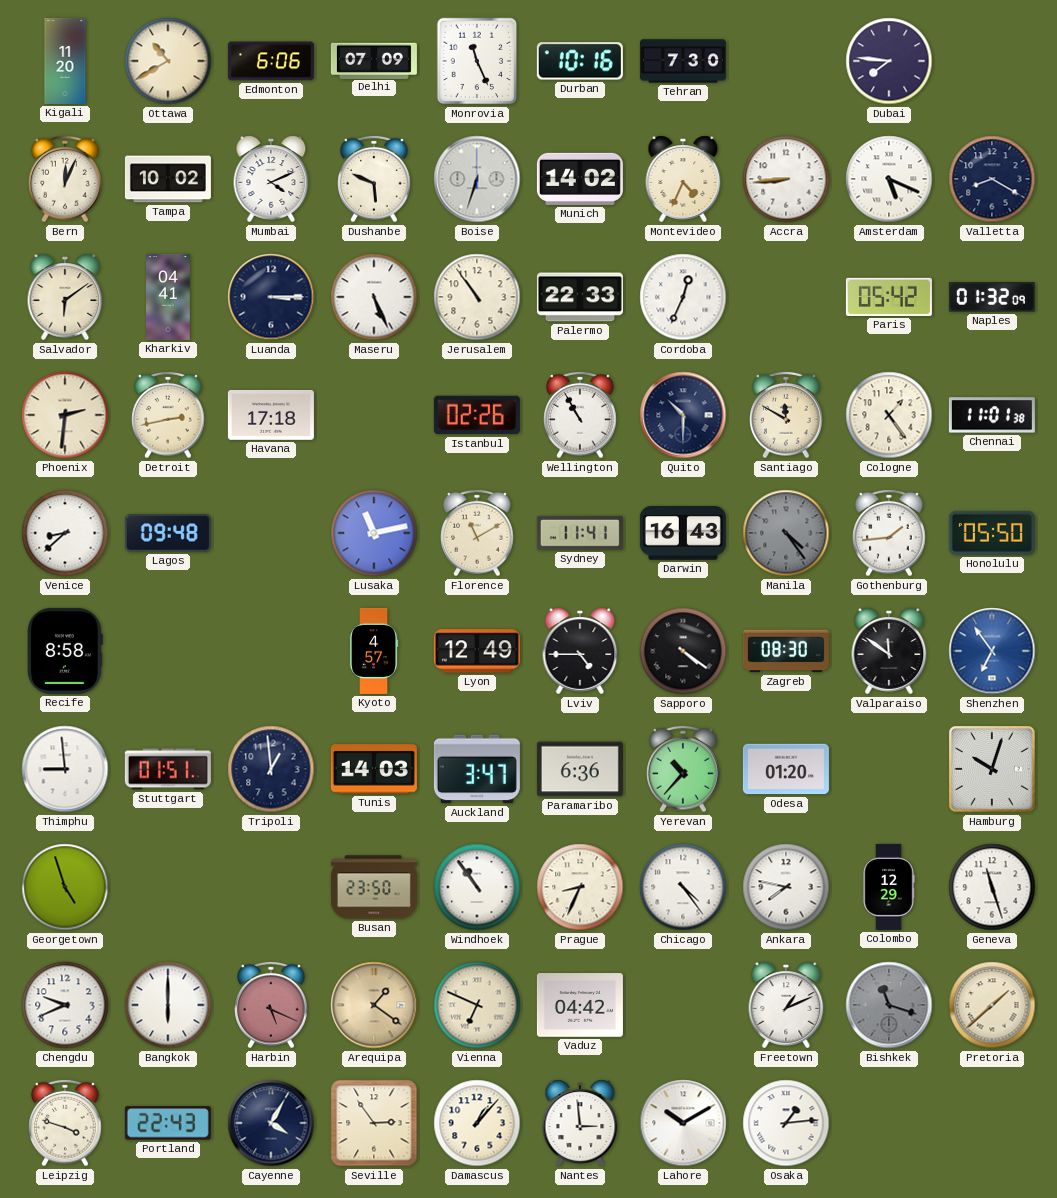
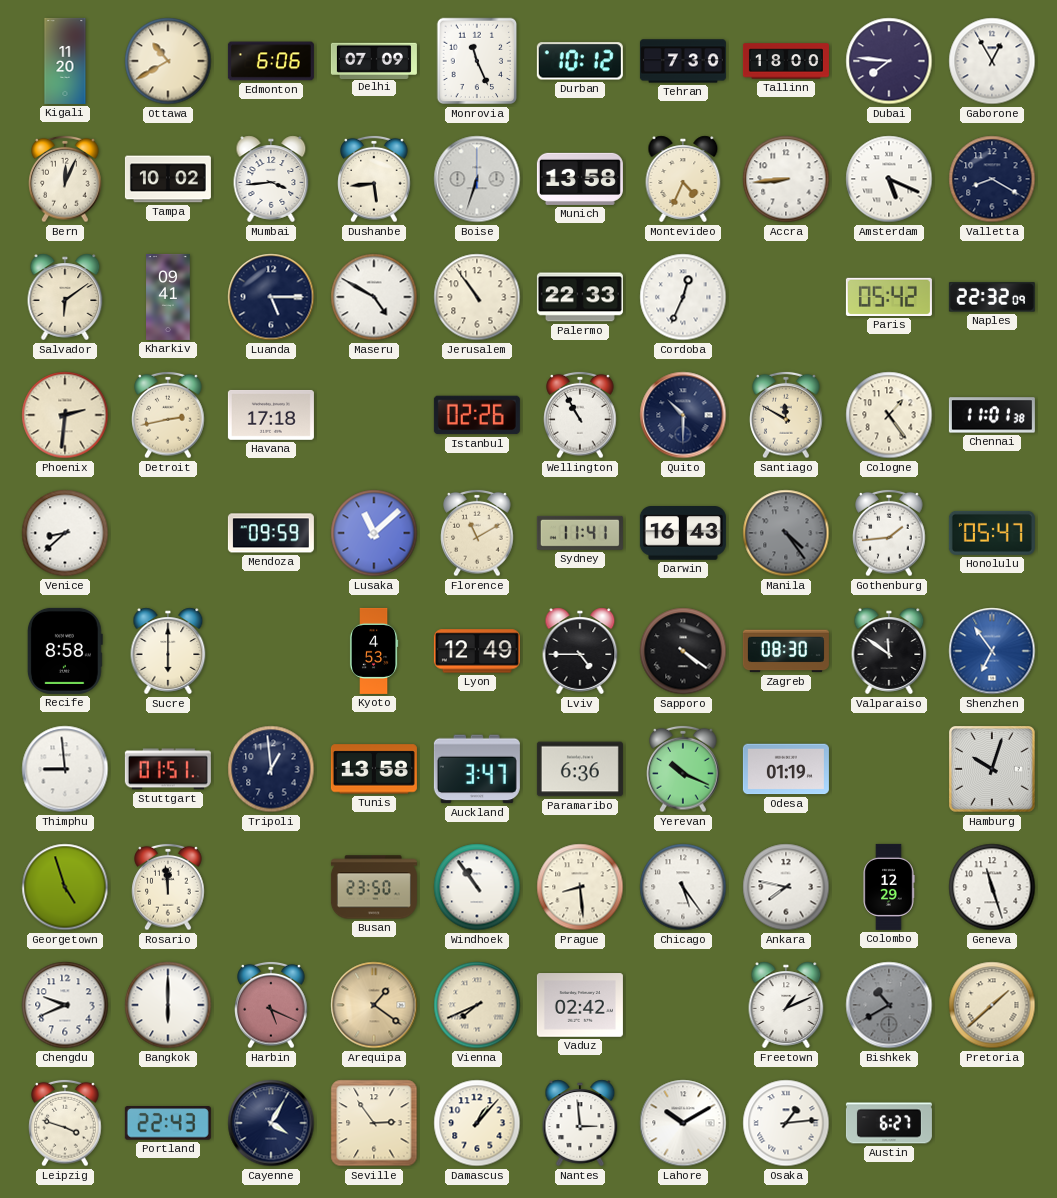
Durban: 10:16 -> 10:12
Tallinn: none -> 18:00
Gaborone: none -> 12:55
Mumbai: 4:11 -> 3:44
Dushanbe: 5:49 -> 5:44
Munich: 14:02 -> 13:58
Kharkiv: 04:41 -> 09:41
Luanda: 3:15 -> 5:15
Maseru: 5:26 -> 4:50
Naples: 01:32 -> 22:32
Lagos: 09:48 -> none
Mendoza: none -> 09:59
Lusaka: 11:13 -> 11:08
Honolulu: 05:50 -> 05:47
Sucre: none -> 6:00
Kyoto: 4:57 -> 4:53
Tunis: 14:03 -> 13:58
Yerevan: 10:37 -> 10:19
Odesa: 01:20 -> 01:19
Rosario: none -> 11:59
Prague: 8:34 -> 8:29
Chicago: 4:24 -> 5:24
Vienna: 6:49 -> 7:41
Vaduz: 04:42 -> 02:42
Bishkek: 11:18 -> 10:40
Austin: none -> 6:27
